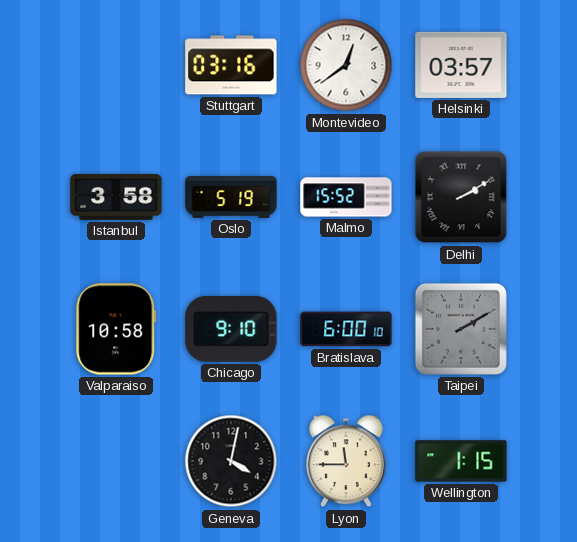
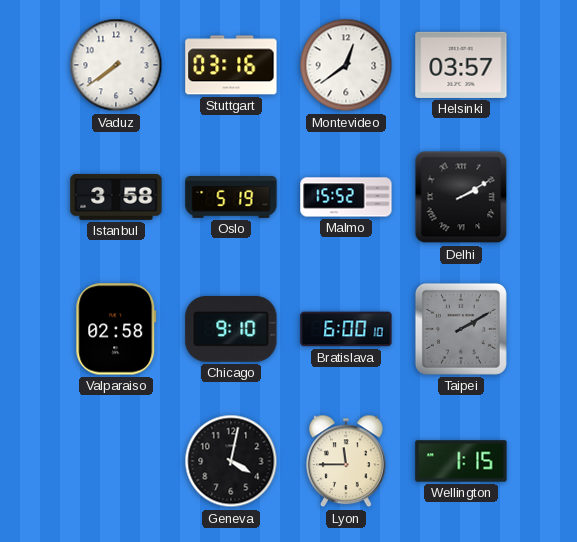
Vaduz: none -> 7:39
Valparaiso: 10:58 -> 02:58
